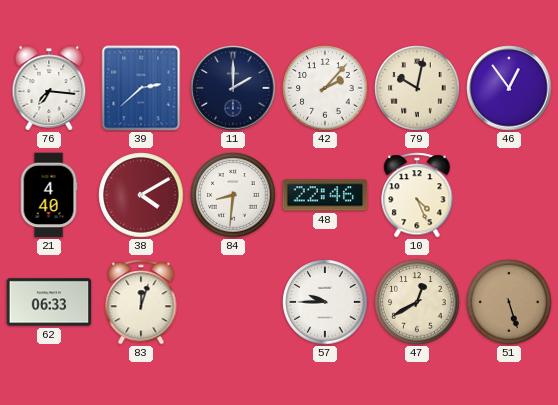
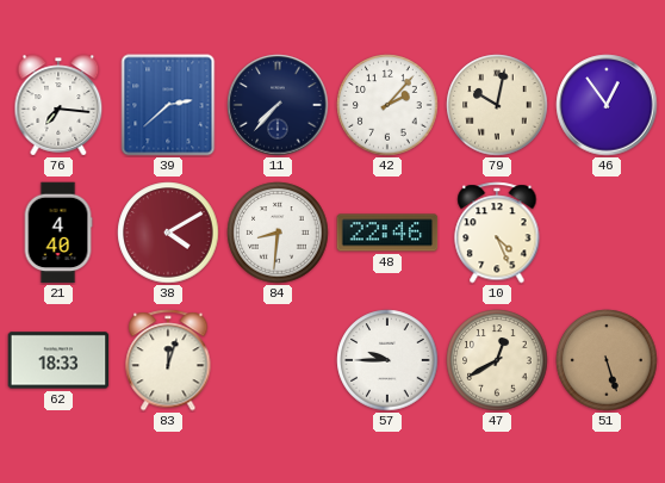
11: 2:00 -> 7:37
62: 06:33 -> 18:33
